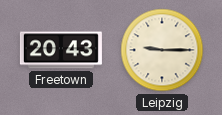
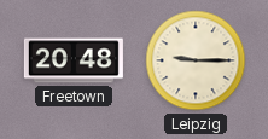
Freetown: 20:43 -> 20:48
